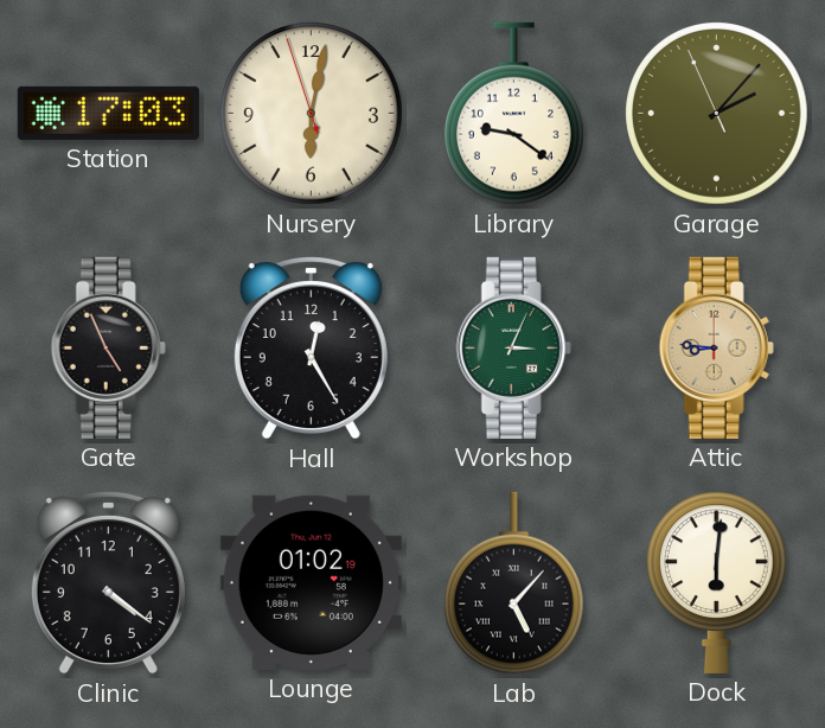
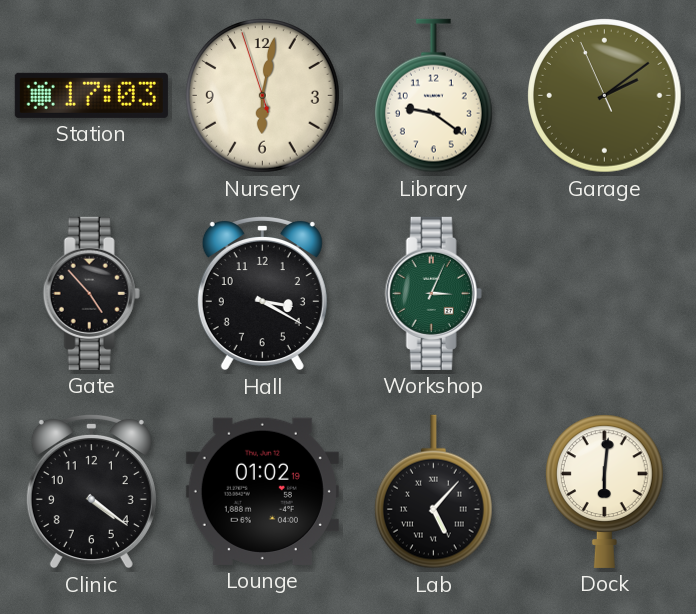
Garage: 2:06 -> 2:08
Gate: 4:56 -> 4:53
Hall: 12:25 -> 3:20
Attic: 8:46 -> none
